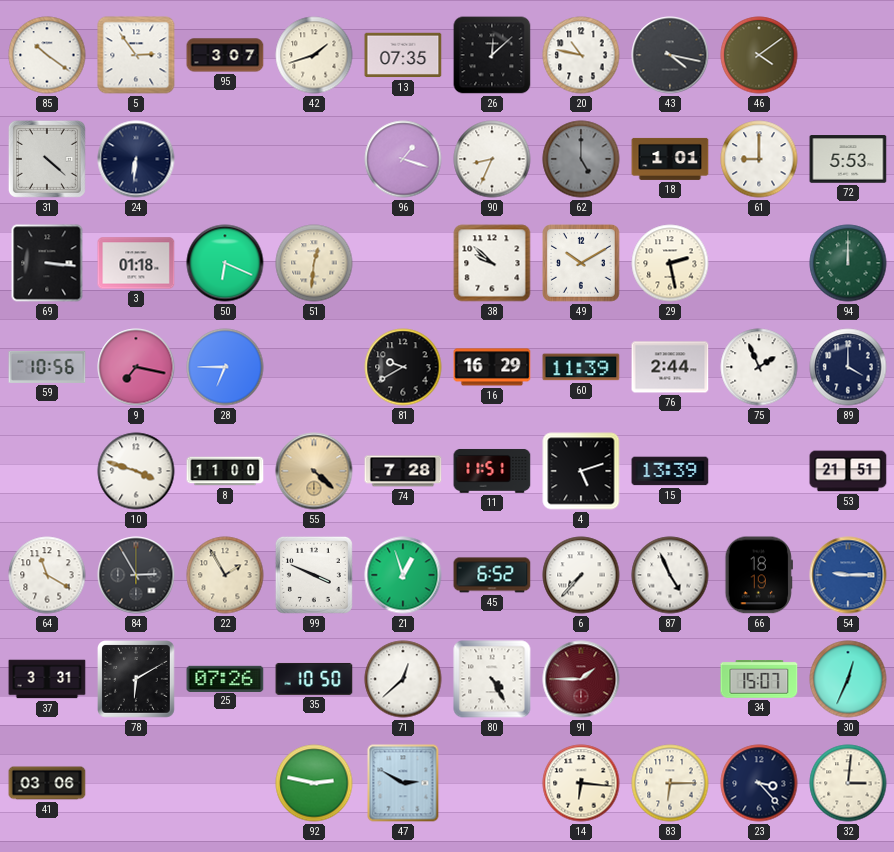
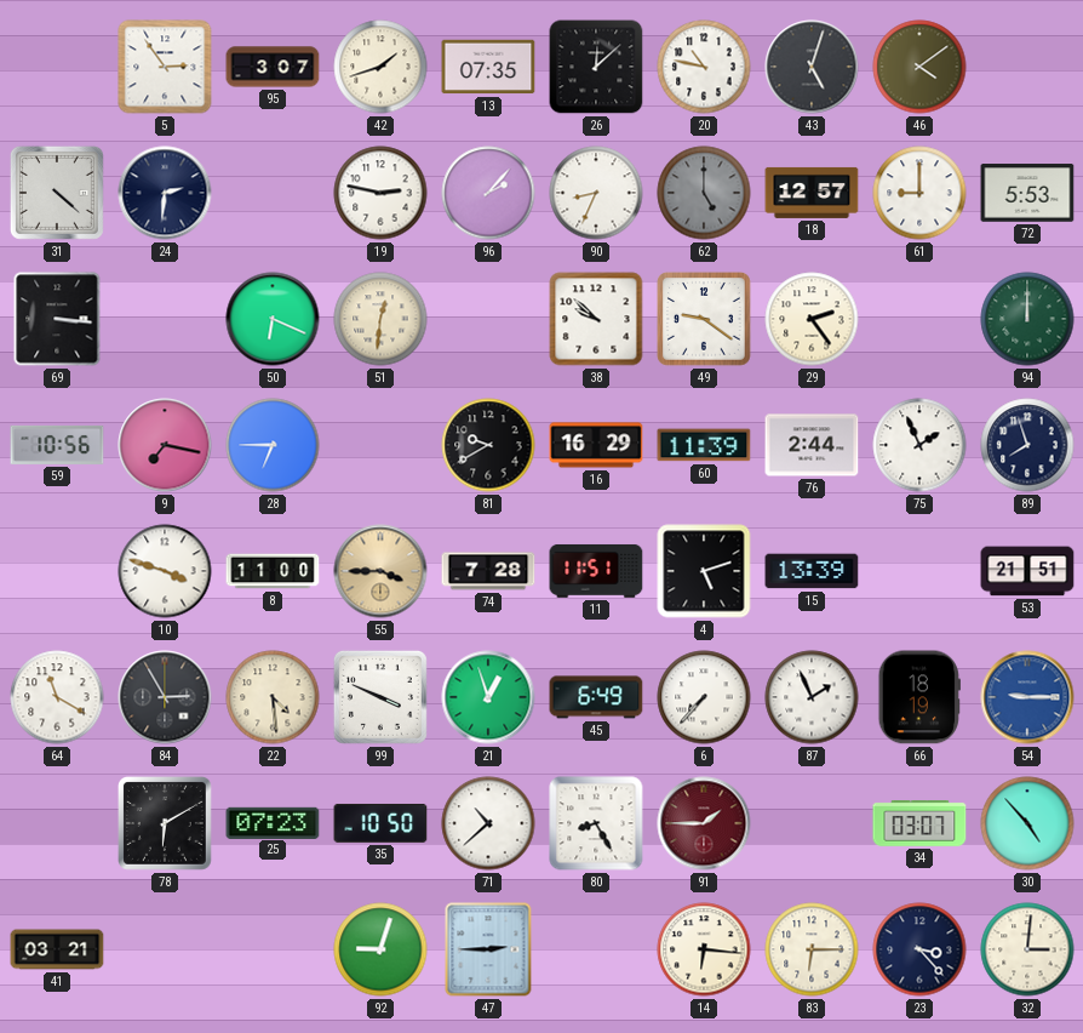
85: 10:21 -> none
43: 4:17 -> 5:03
24: 6:31 -> 2:31
19: none -> 2:47
96: 1:18 -> 2:07
18: 1:01 -> 12:57
3: 01:18 -> none
49: 10:10 -> 9:21
29: 2:28 -> 2:24
89: 4:00 -> 7:57
55: 4:22 -> 3:45
22: 1:55 -> 4:29
45: 6:52 -> 6:49
87: 4:56 -> 1:56
37: 3:31 -> none
25: 07:26 -> 07:23
71: 12:38 -> 10:38
80: 4:25 -> 8:25
34: 15:07 -> 03:07
30: 12:34 -> 4:53
41: 03:06 -> 03:21
92: 2:47 -> 9:03
47: 2:50 -> 2:45
